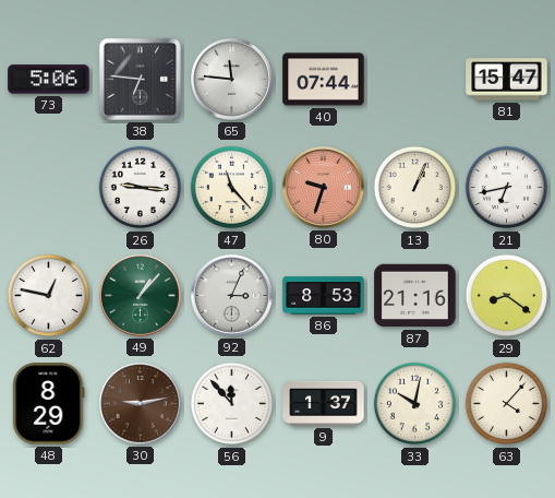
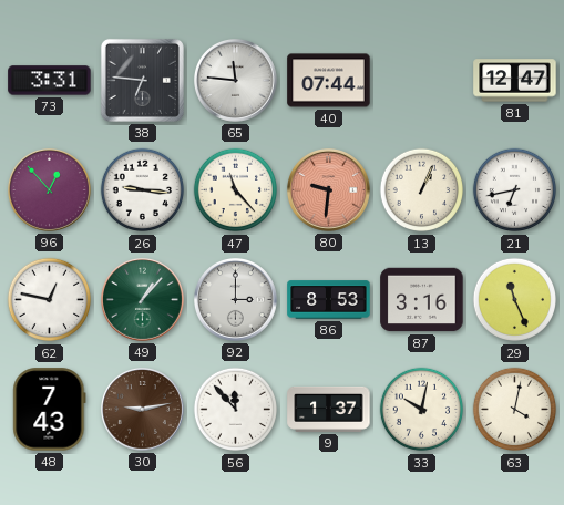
73: 5:06 -> 3:31
81: 15:47 -> 12:47
96: none -> 12:53
80: 9:33 -> 9:31
92: 3:04 -> 3:00
87: 21:16 -> 3:16
29: 8:21 -> 11:26
48: 8:29 -> 7:43
63: 4:07 -> 4:02
